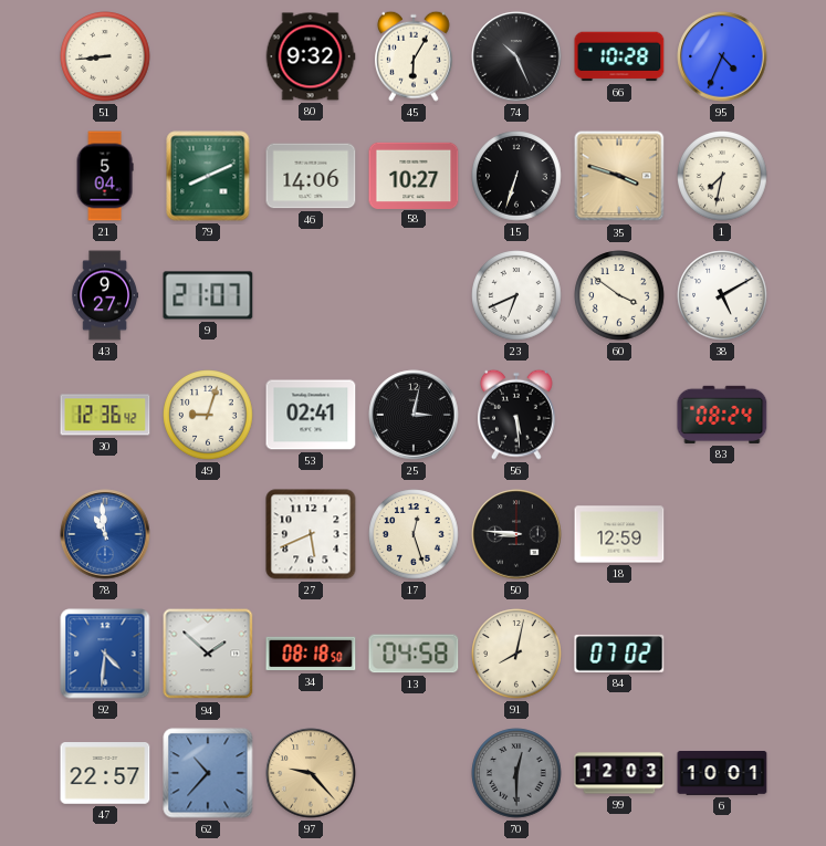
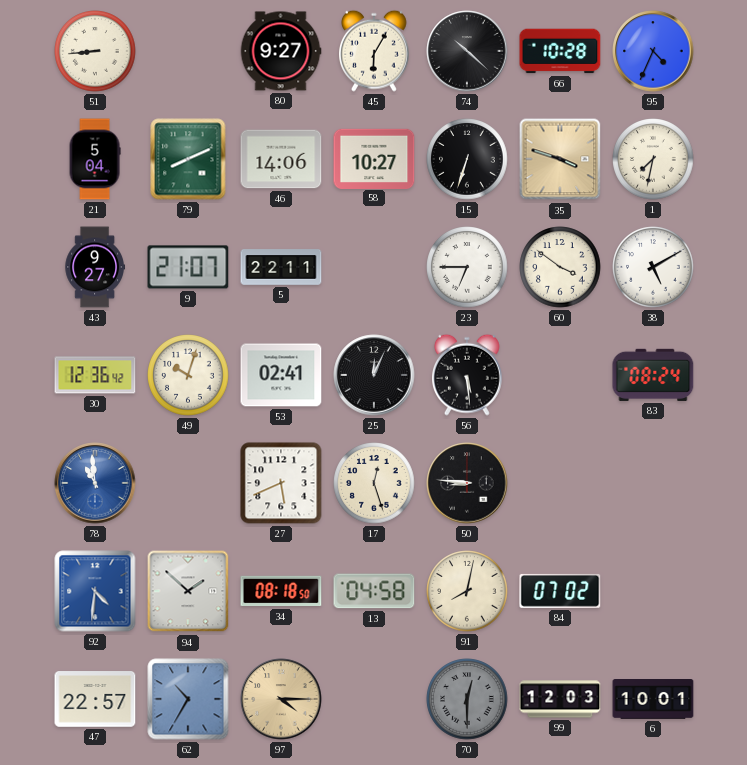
80: 9:32 -> 9:27
74: 10:26 -> 10:22
5: none -> 22:11
23: 6:41 -> 6:45
49: 9:03 -> 10:03
25: 3:02 -> 12:04
18: 12:59 -> none
62: 10:37 -> 10:35
97: 9:23 -> 4:15
